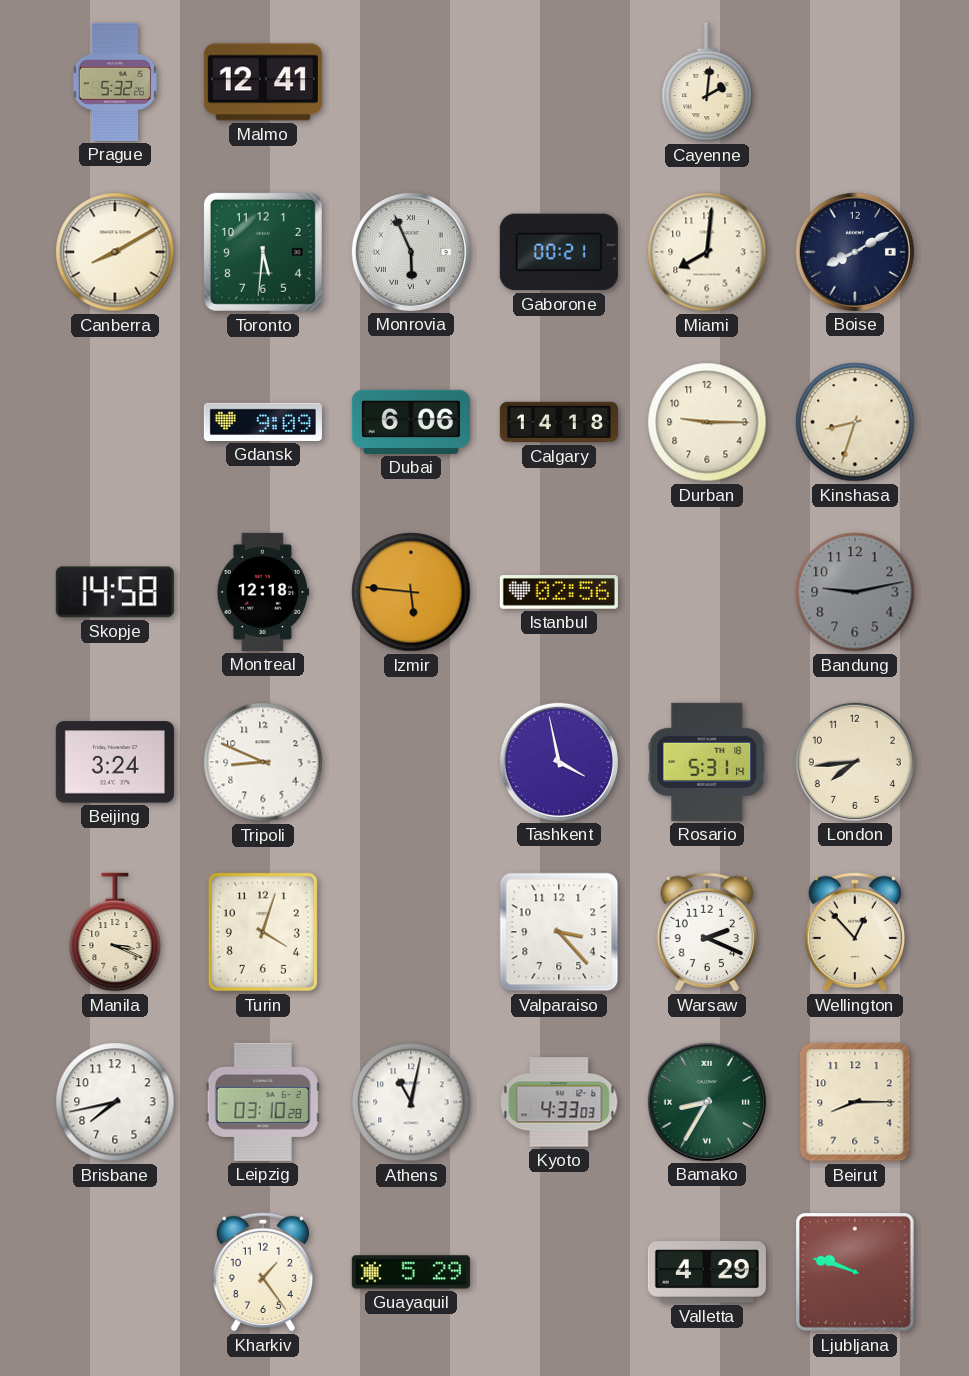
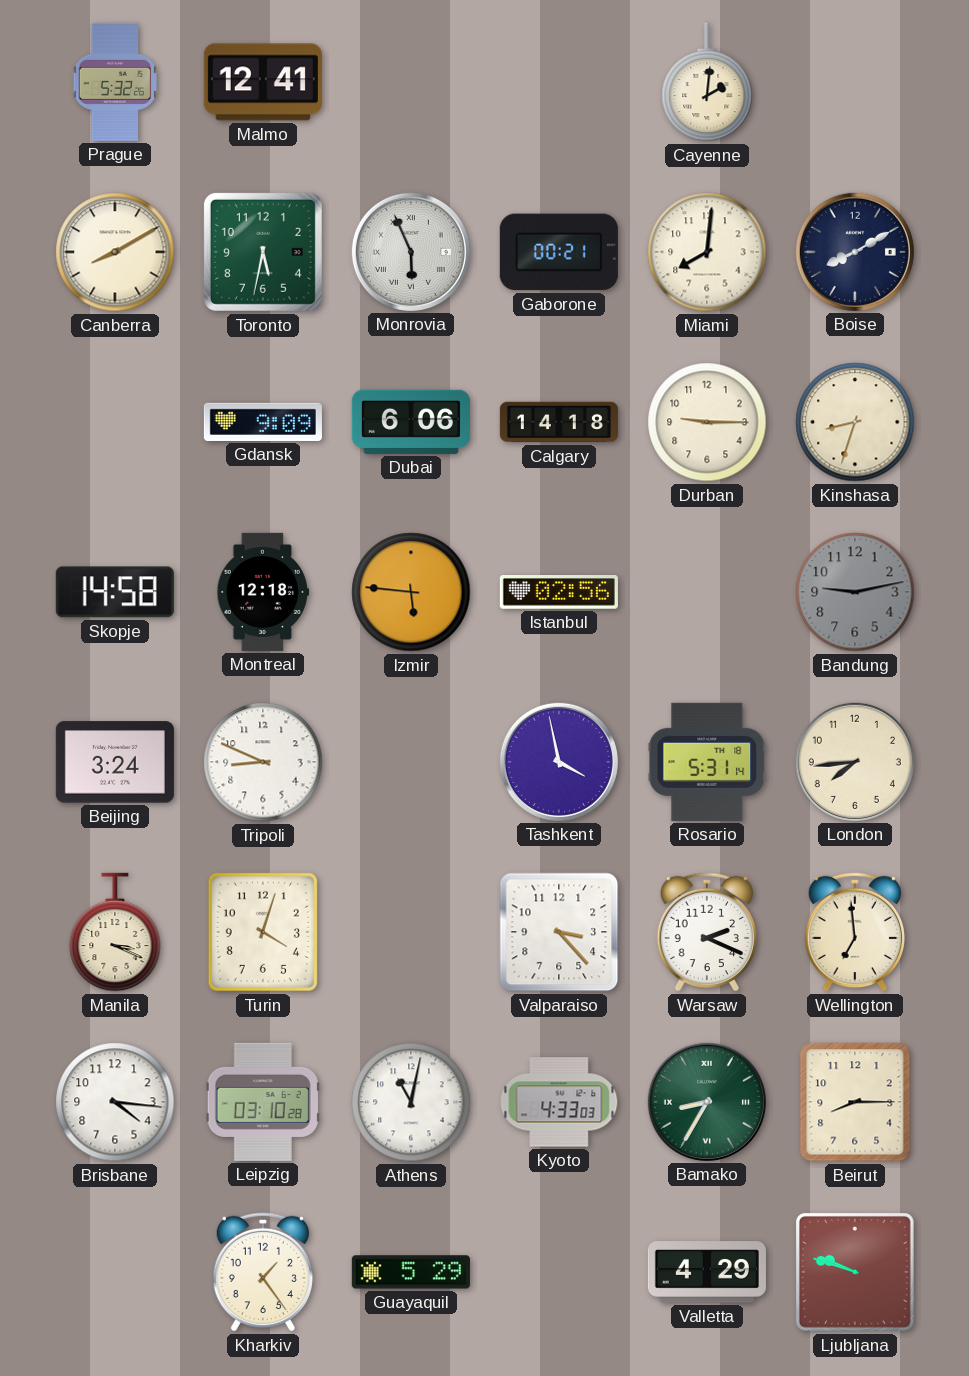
Toronto: 5:31 -> 5:32
Wellington: 12:53 -> 6:59
Brisbane: 7:43 -> 4:16
